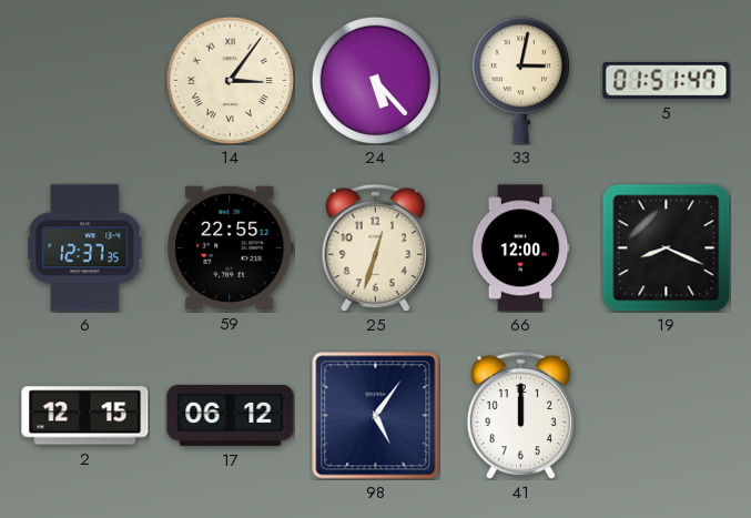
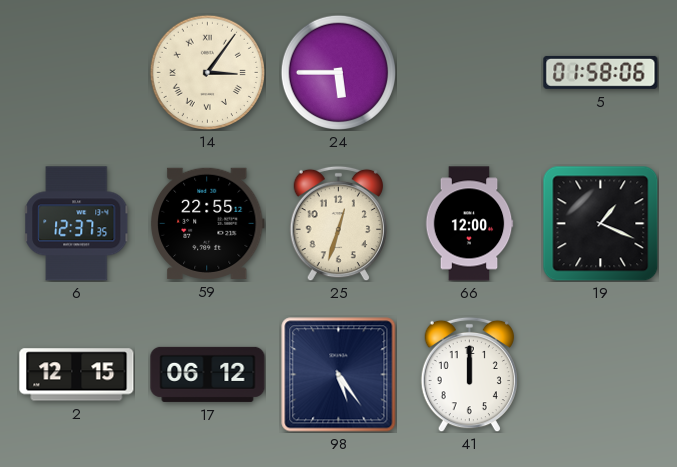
24: 5:23 -> 5:45
33: 3:02 -> none
5: 01:51 -> 01:58
19: 8:19 -> 1:19
98: 5:06 -> 5:24
